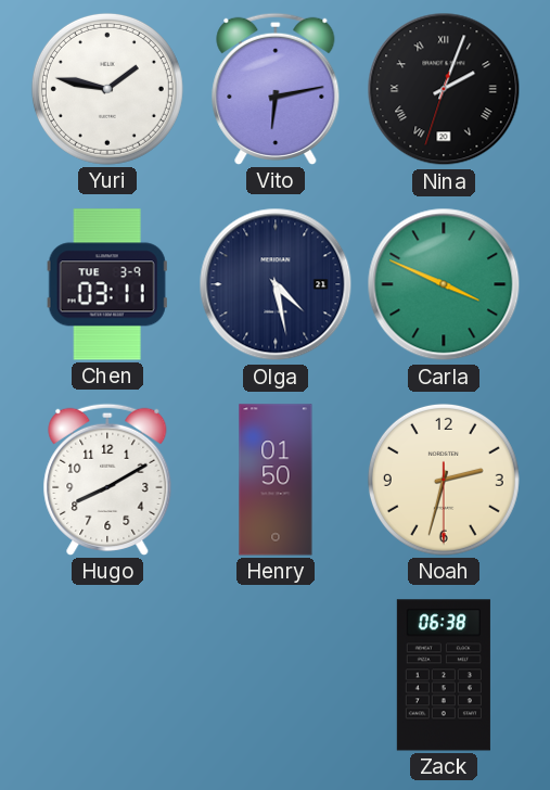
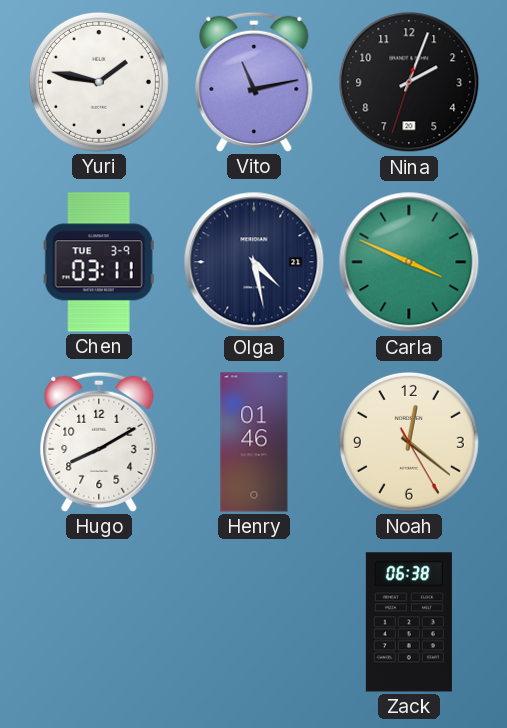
Vito: 6:13 -> 11:13
Nina numerals: Roman -> Arabic
Henry: 01:50 -> 01:46
Noah: 2:32 -> 12:21
